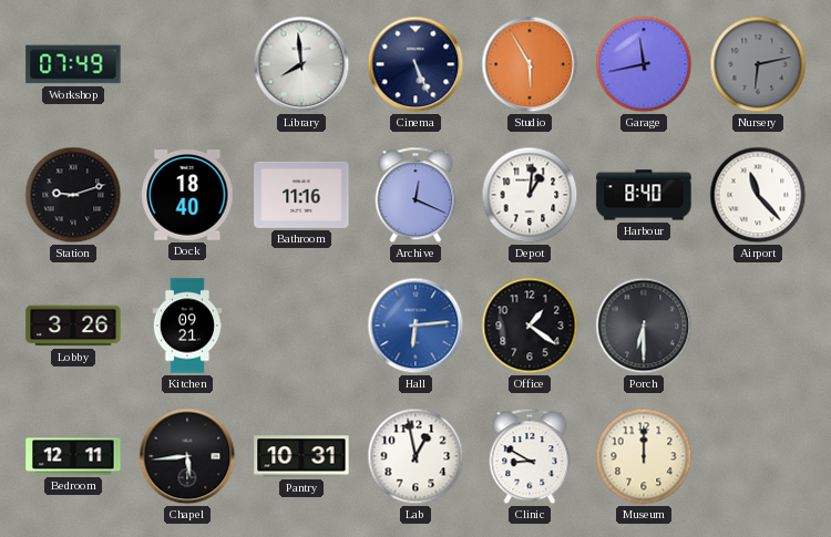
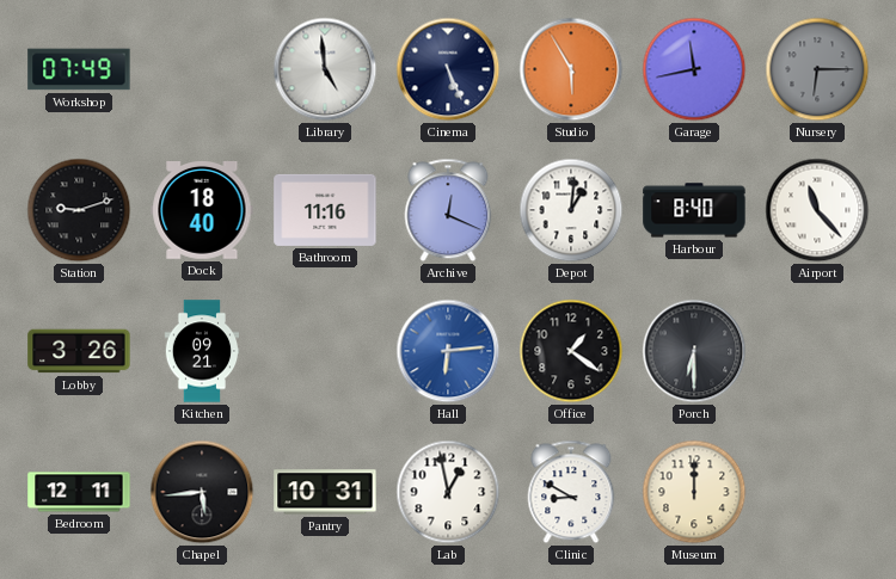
Library: 7:59 -> 4:59
Nursery: 6:13 -> 6:15
